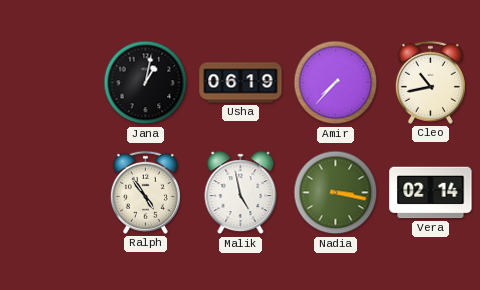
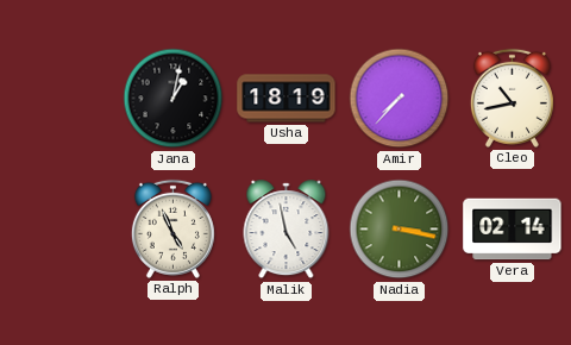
Usha: 06:19 -> 18:19
Ralph: 4:54 -> 4:56
